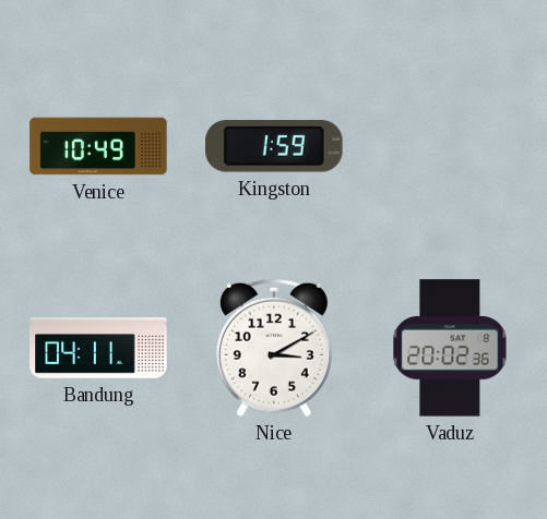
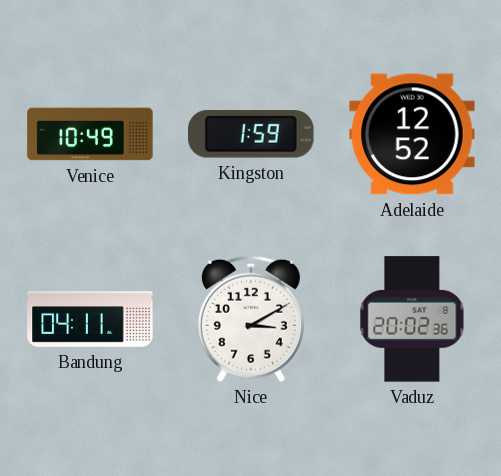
Adelaide: none -> 12:52
